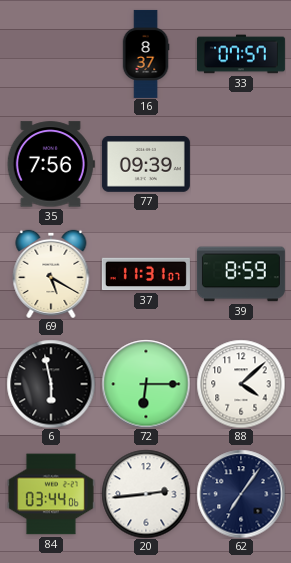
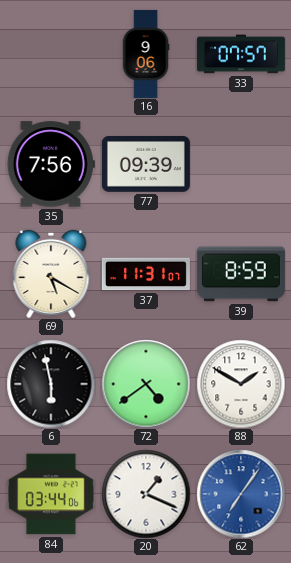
16: 8:37 -> 9:06
72: 6:15 -> 4:39
88: 4:08 -> 1:50
20: 2:44 -> 1:19
62 dial: navy -> blue
